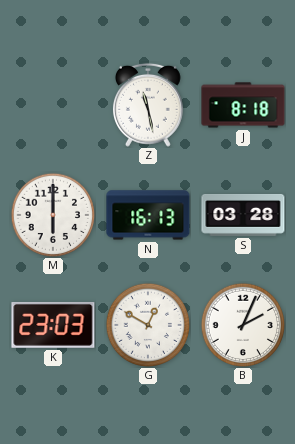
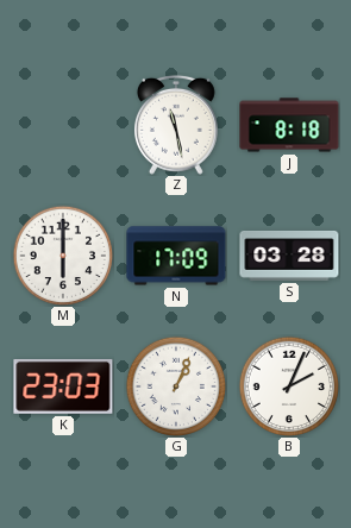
N: 16:13 -> 17:09
G: 12:50 -> 1:04
